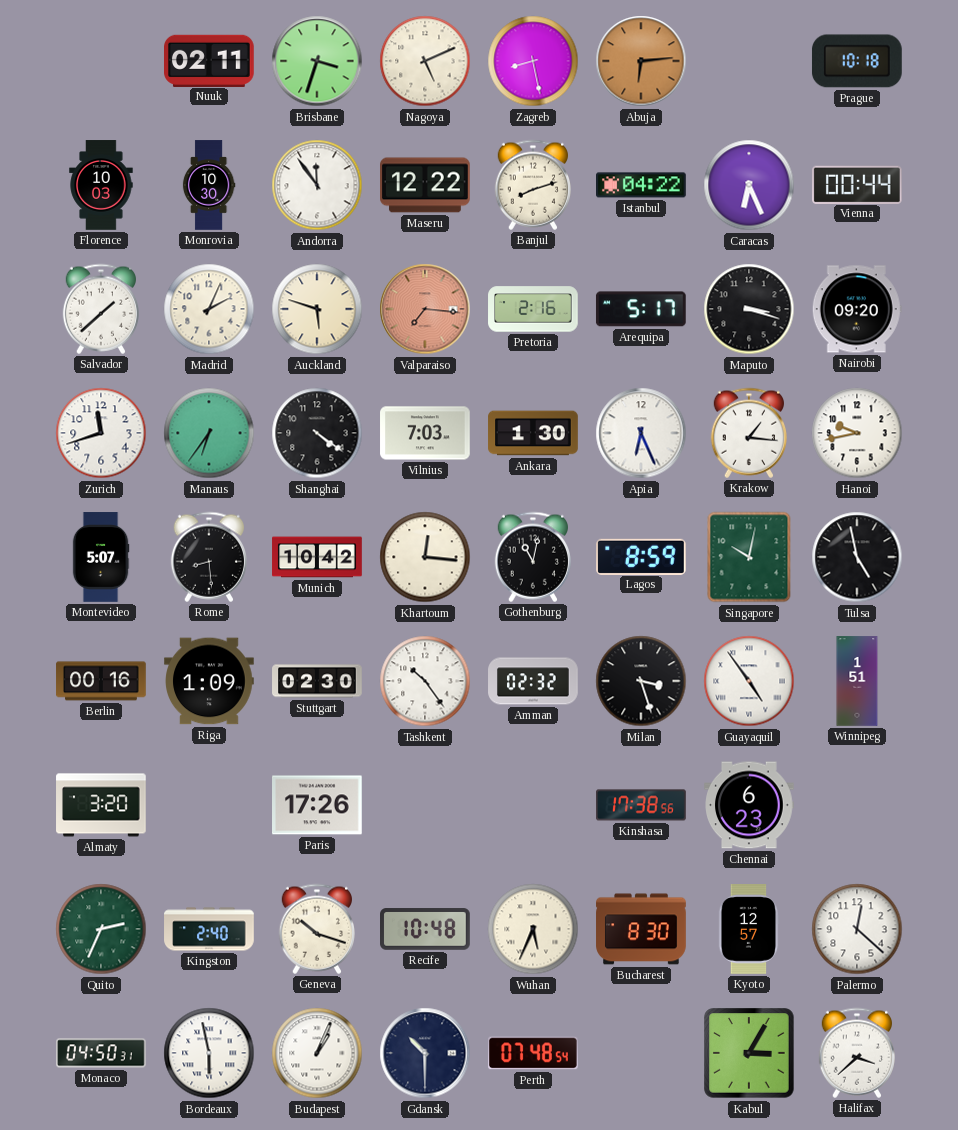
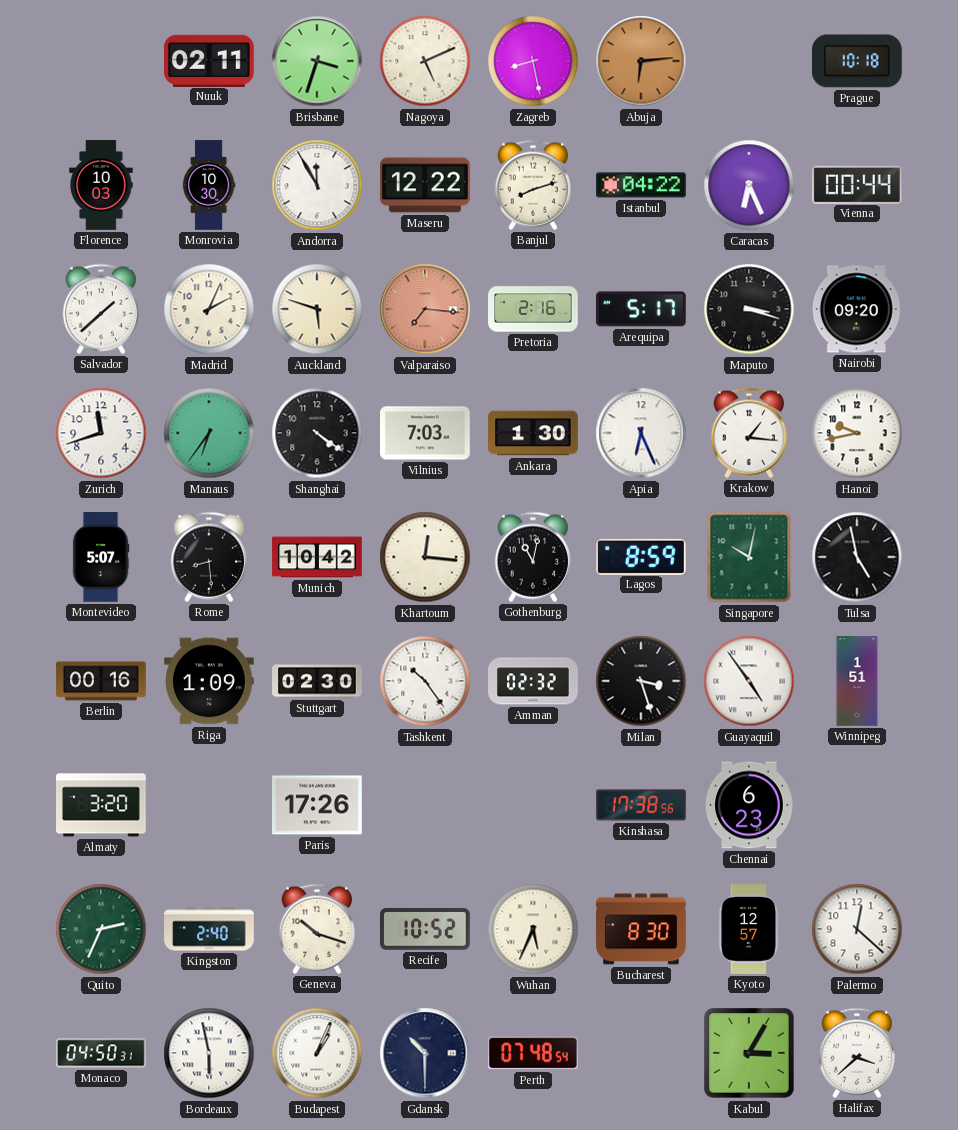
Andorra: 11:54 -> 11:55
Recife: 10:48 -> 10:52
